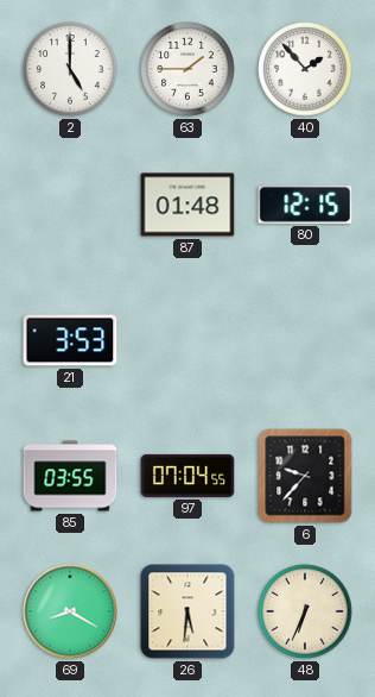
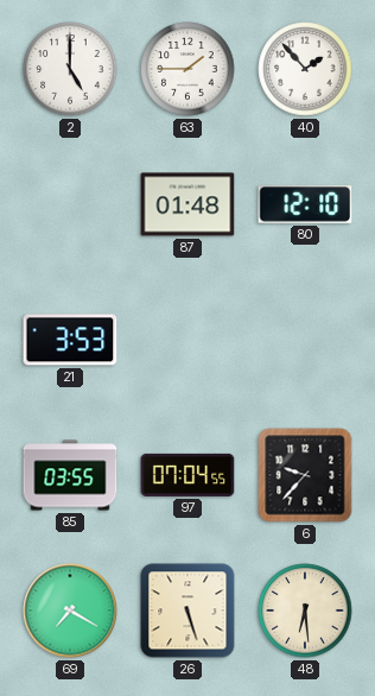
80: 12:15 -> 12:10
69: 8:20 -> 7:20
26: 5:31 -> 5:27
48: 6:34 -> 6:29
